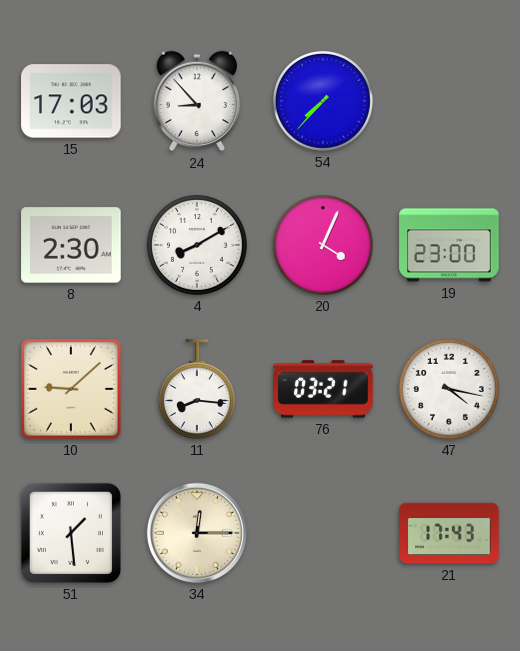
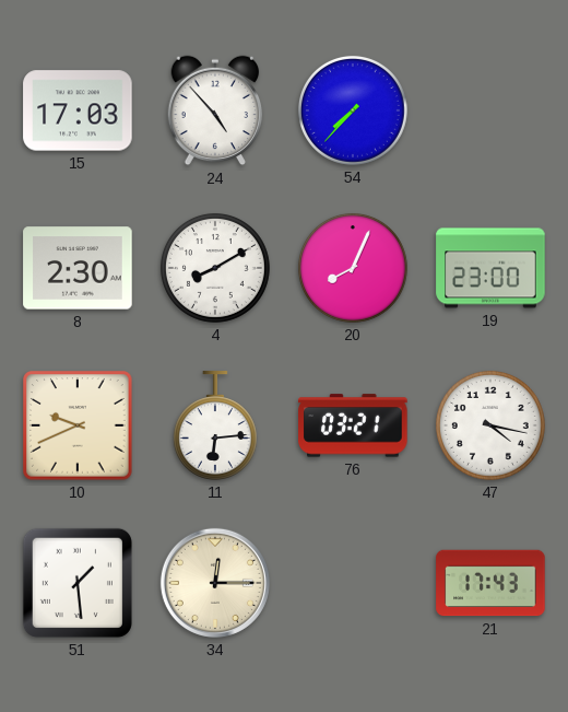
24: 8:53 -> 4:53
20: 4:04 -> 8:04
10: 9:08 -> 9:41
11: 8:16 -> 6:14
